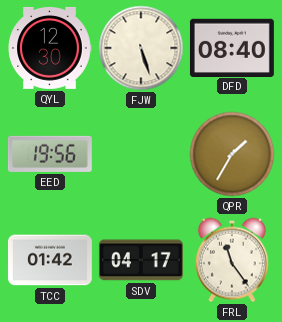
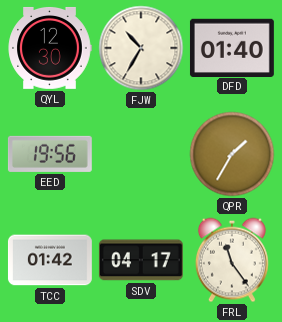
FJW: 5:27 -> 10:35
DFD: 08:40 -> 01:40
